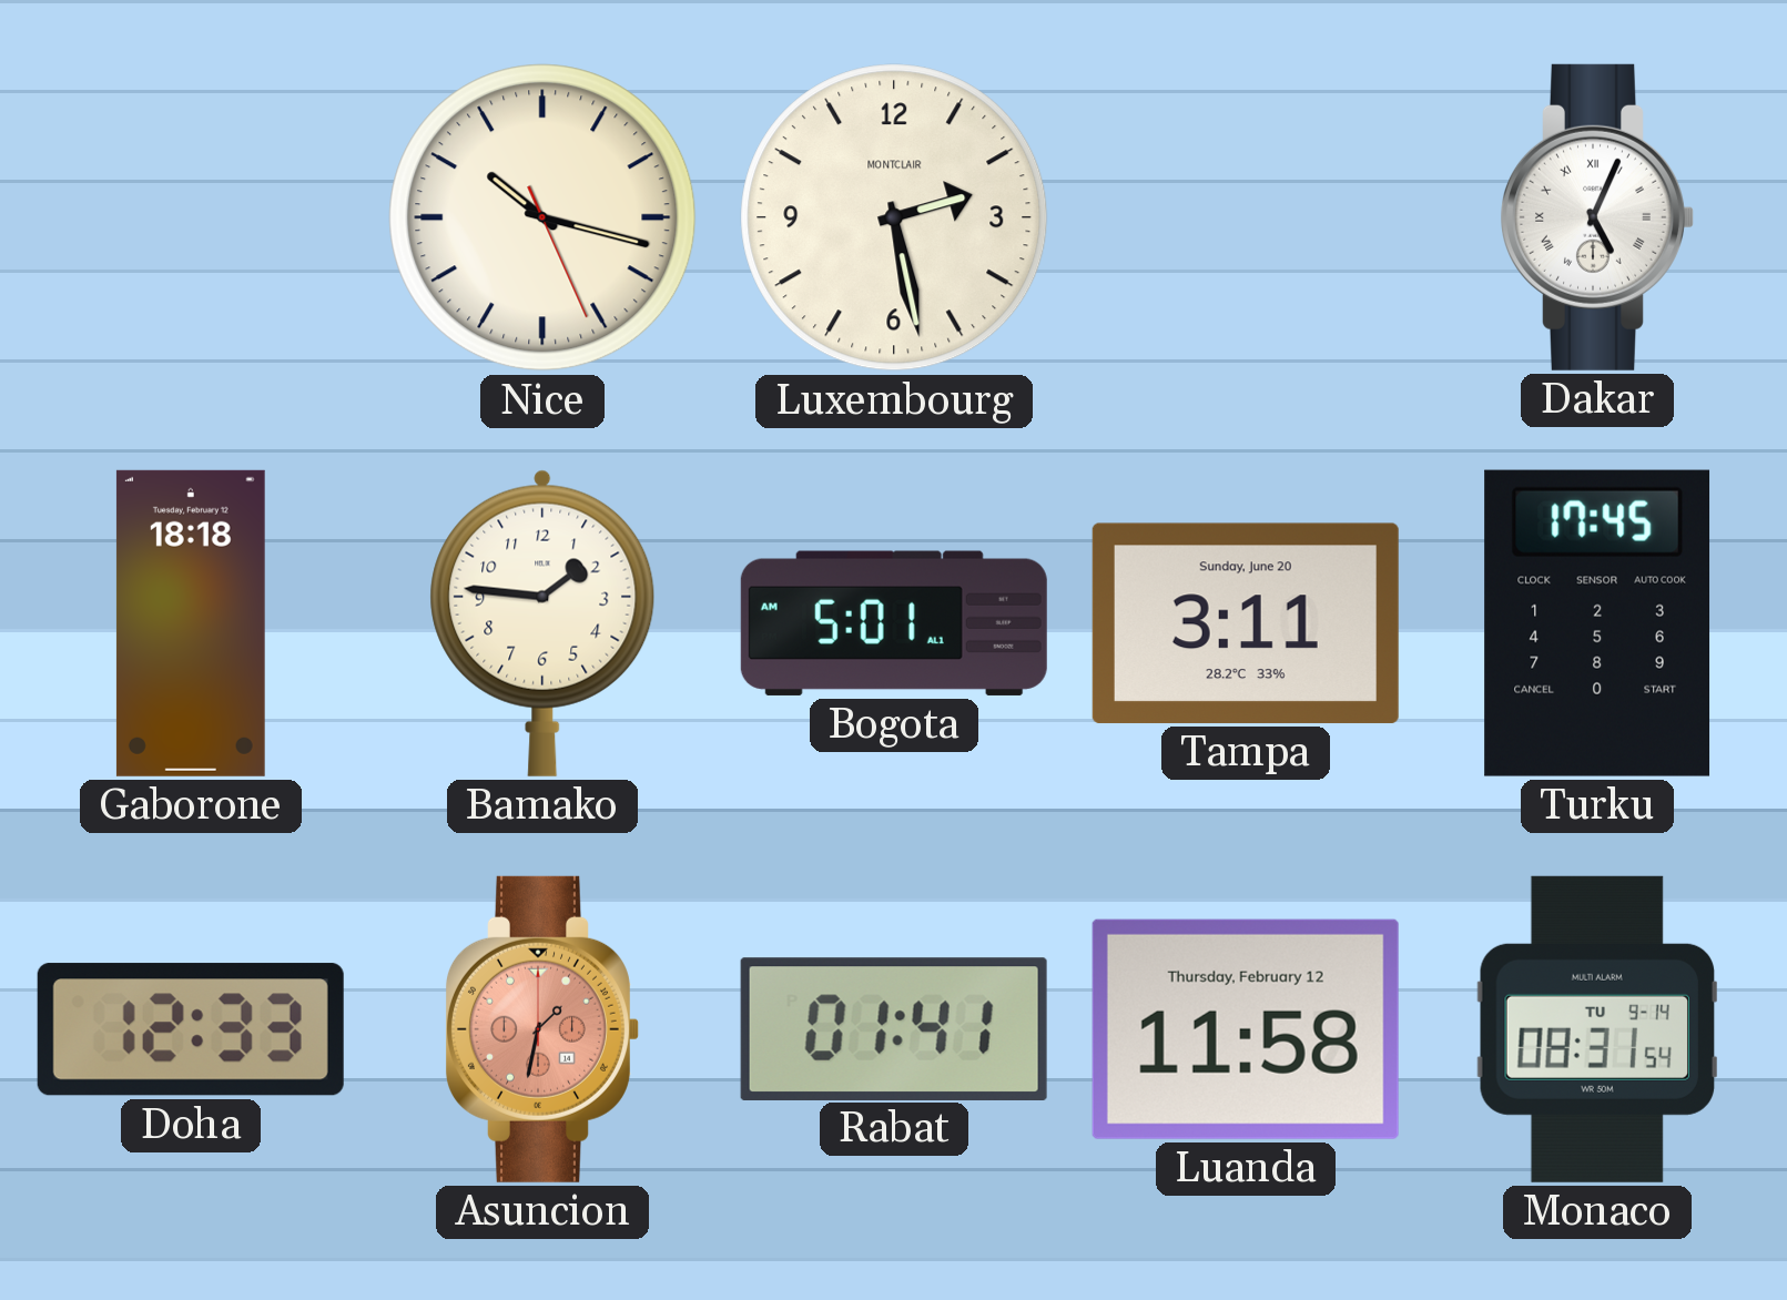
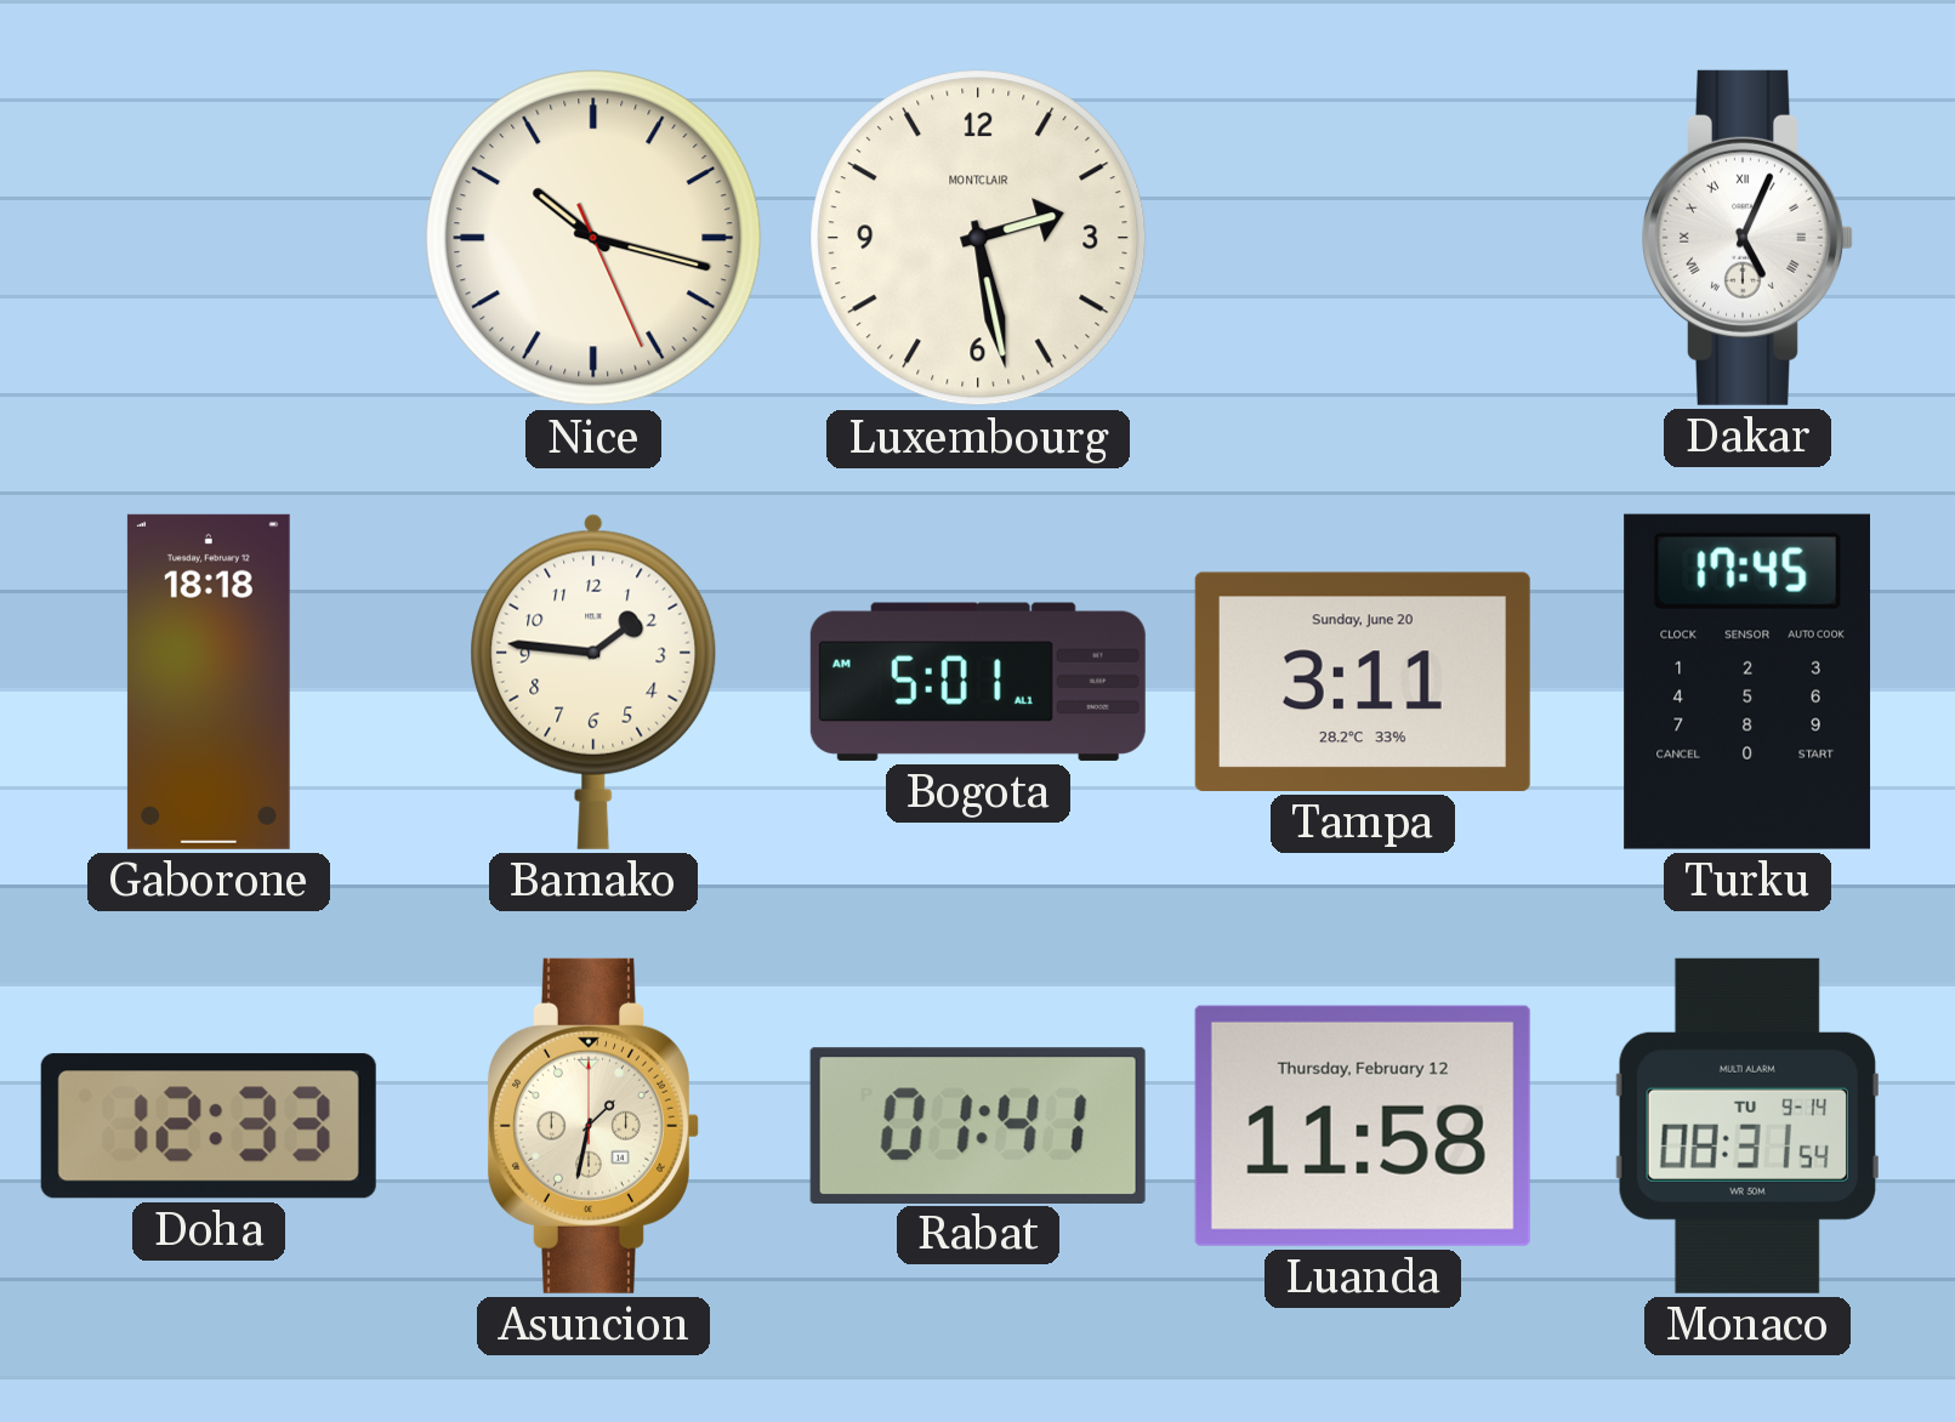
Asuncion dial: salmon -> cream
